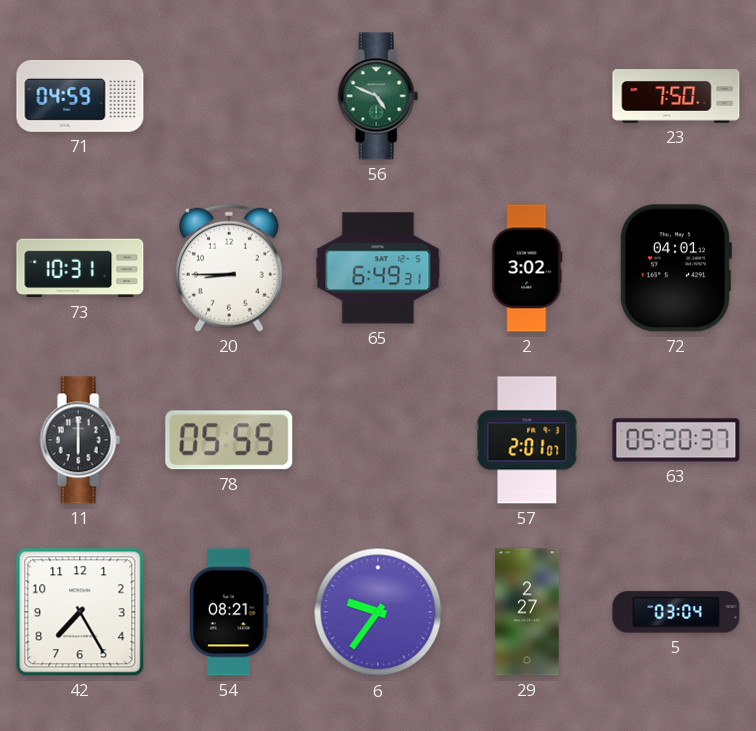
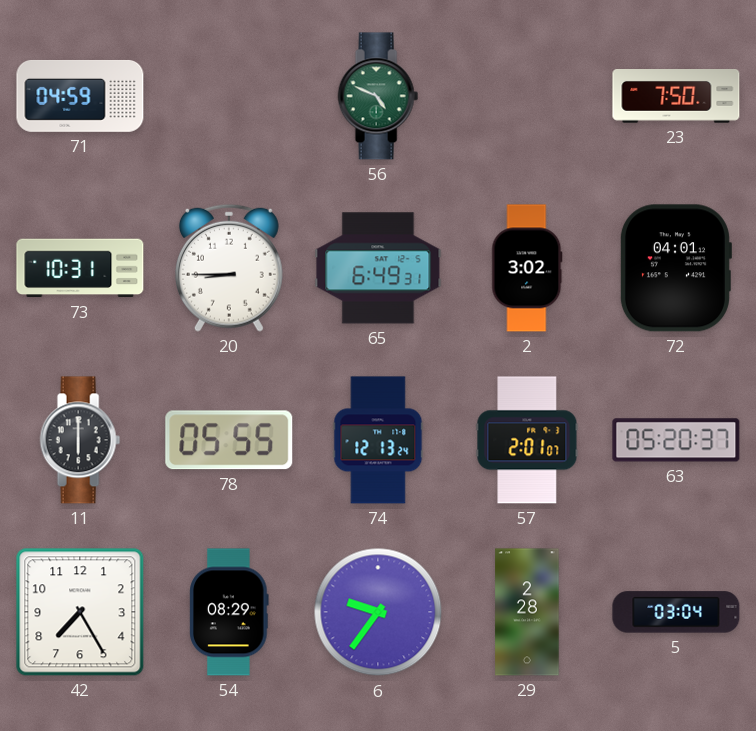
74: none -> 12:13
54: 08:21 -> 08:29
29: 2:27 -> 2:28
